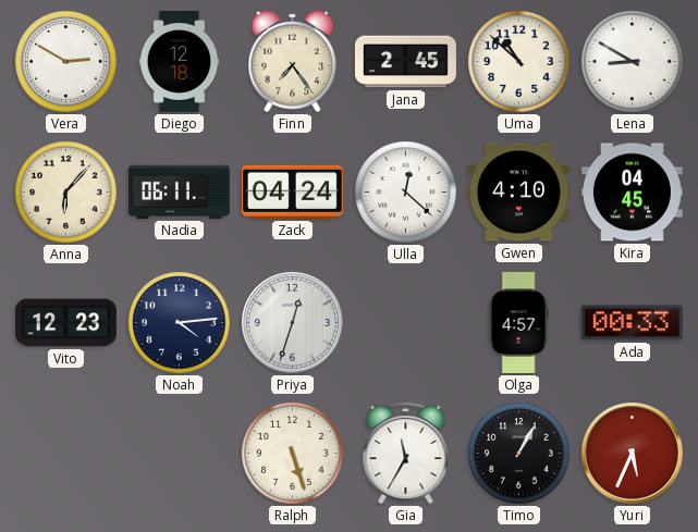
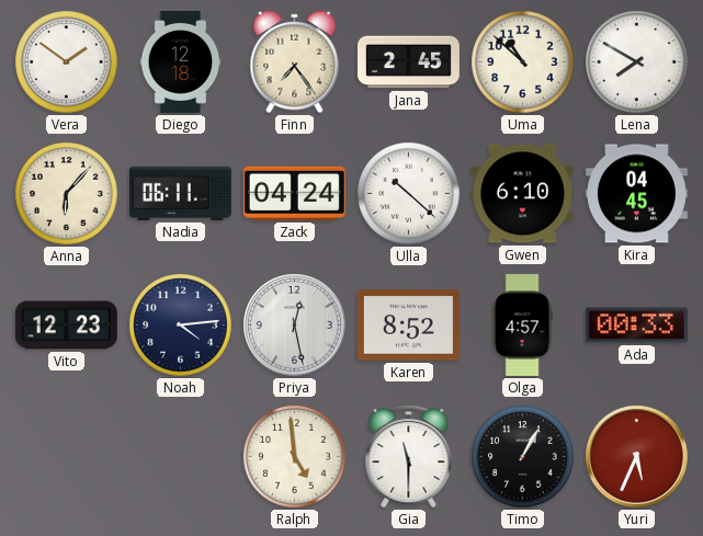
Vera: 2:50 -> 1:51
Lena: 8:50 -> 7:50
Ulla: 12:22 -> 10:22
Gwen: 4:10 -> 6:10
Priya: 12:33 -> 12:28
Karen: none -> 8:52
Ralph: 5:27 -> 4:59
Gia: 11:35 -> 11:30
